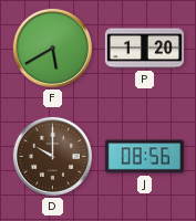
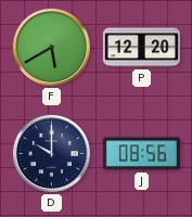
P: 1:20 -> 12:20
D dial: brown -> navy
